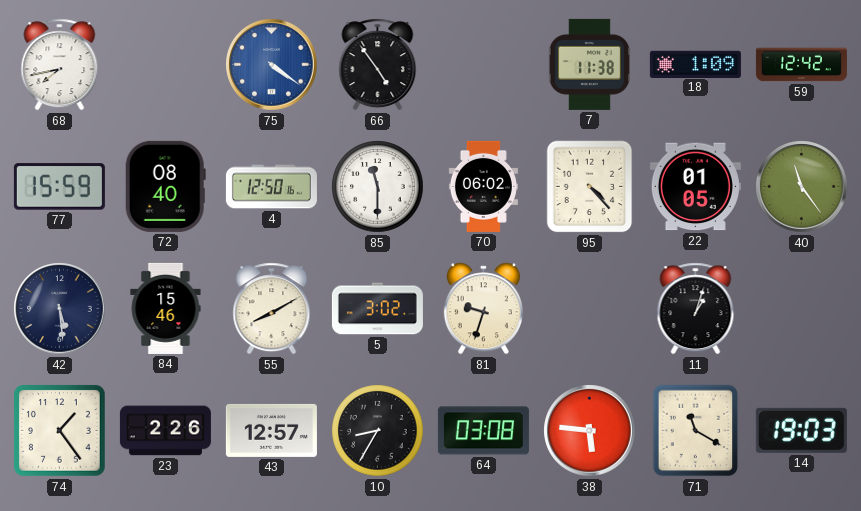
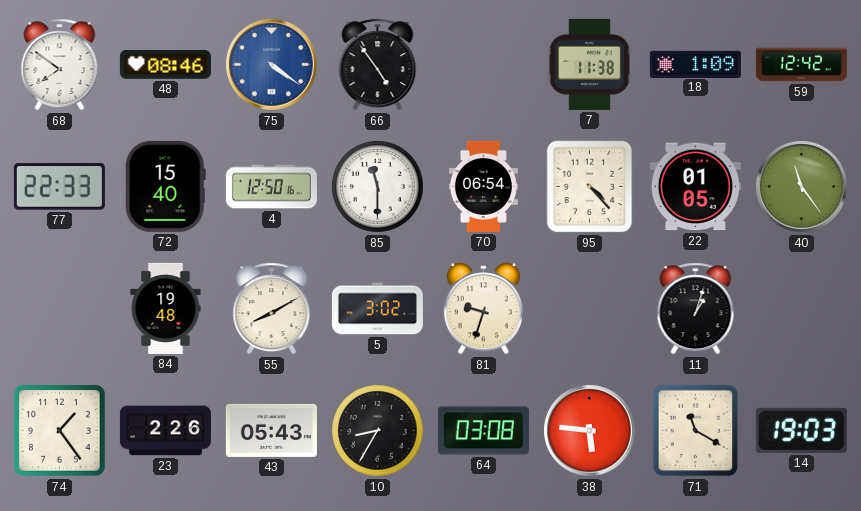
68: 7:43 -> 7:51
48: none -> 08:46
77: 15:59 -> 22:33
72: 08:40 -> 15:40
70: 06:02 -> 06:54
42: 5:29 -> none
84: 15:46 -> 19:48
43: 12:57 -> 05:43
